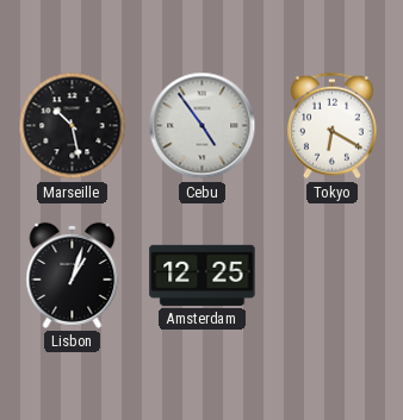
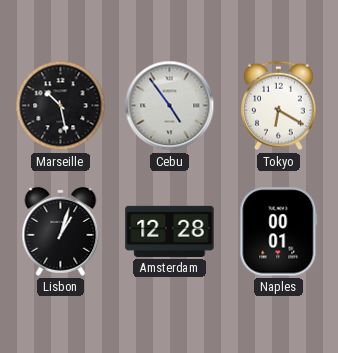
Amsterdam: 12:25 -> 12:28
Naples: none -> 00:01
